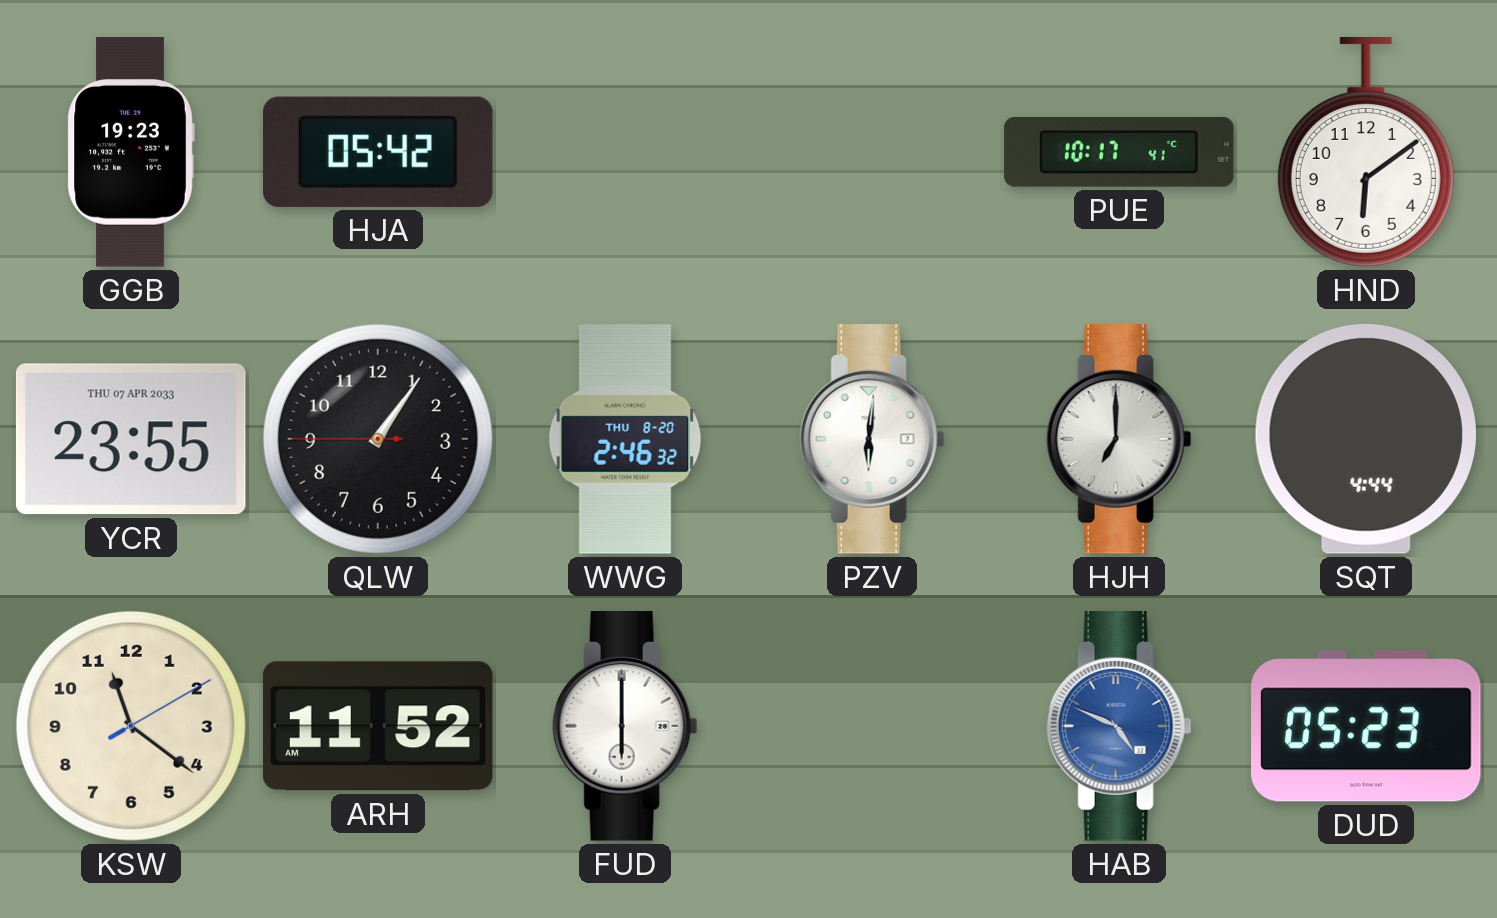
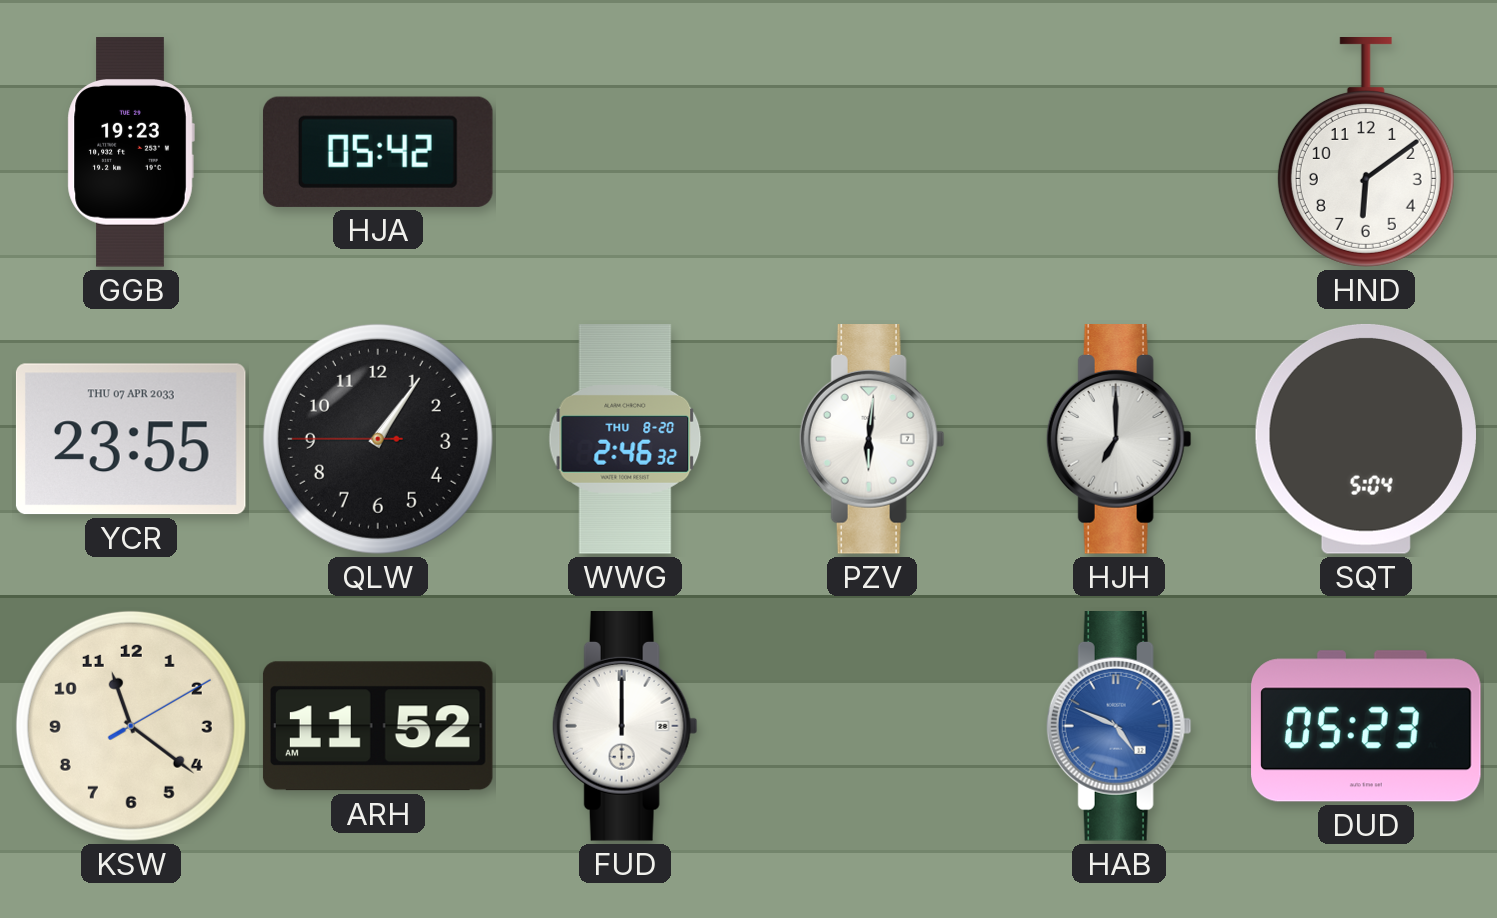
PUE: 10:17 -> none
SQT: 4:44 -> 5:04
FUD: 6:00 -> 12:00
